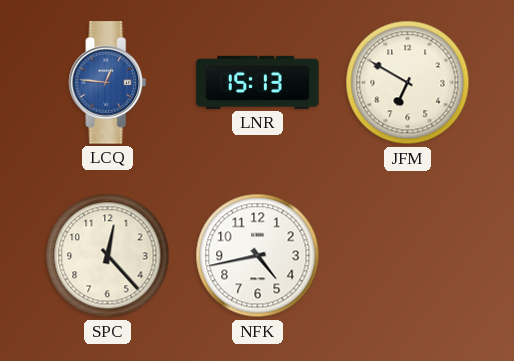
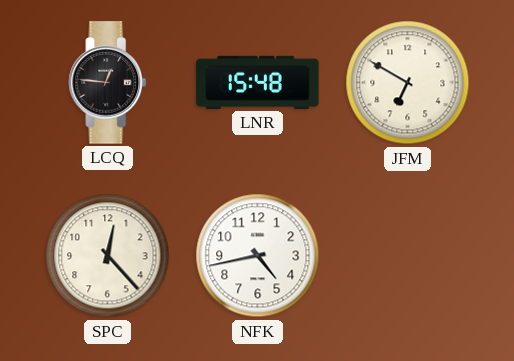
LCQ dial: blue -> black
LNR: 15:13 -> 15:48
